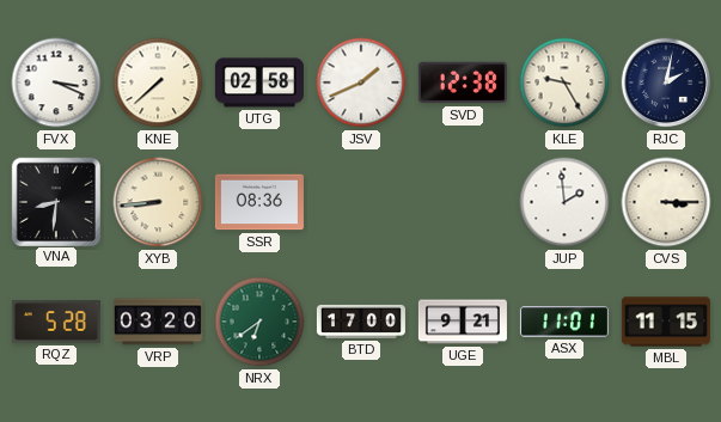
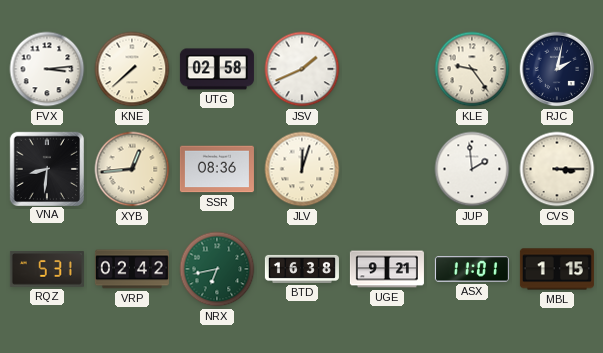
FVX: 3:19 -> 3:14
SVD: 12:38 -> none
KLE: 9:25 -> 9:24
XYB: 8:44 -> 12:44
JLV: none -> 12:03
RQZ: 5:28 -> 5:31
VRP: 03:20 -> 02:42
NRX: 6:39 -> 6:43
BTD: 17:00 -> 16:38
MBL: 11:15 -> 1:15
